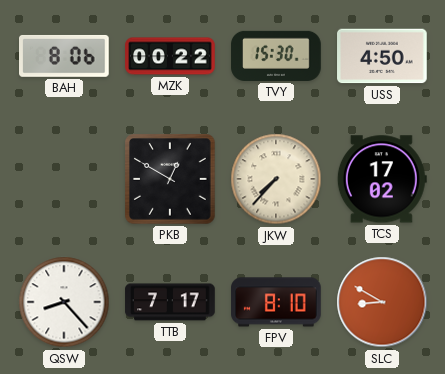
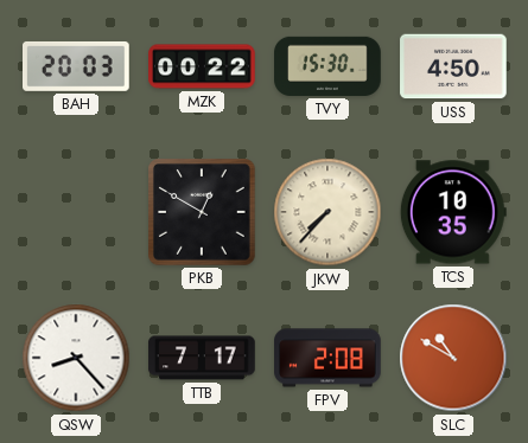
BAH: 8:06 -> 20:03
TCS: 17:02 -> 10:35
FPV: 8:10 -> 2:08
SLC: 8:50 -> 10:50
